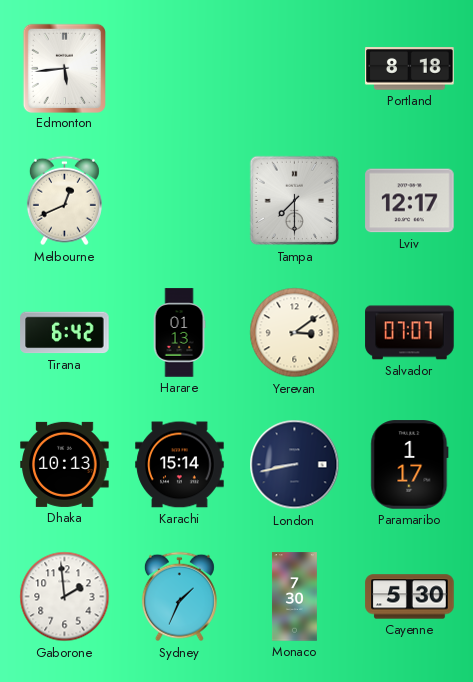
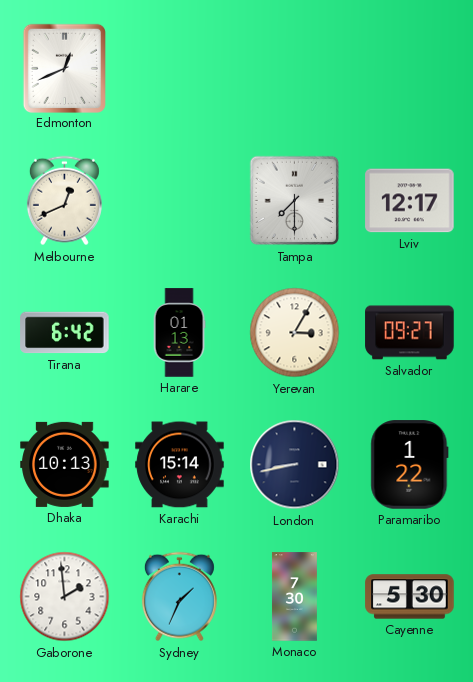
Edmonton: 5:44 -> 12:41
Portland: 8:18 -> none
Yerevan: 3:09 -> 3:05
Salvador: 07:07 -> 09:27
Paramaribo: 1:17 -> 1:22
